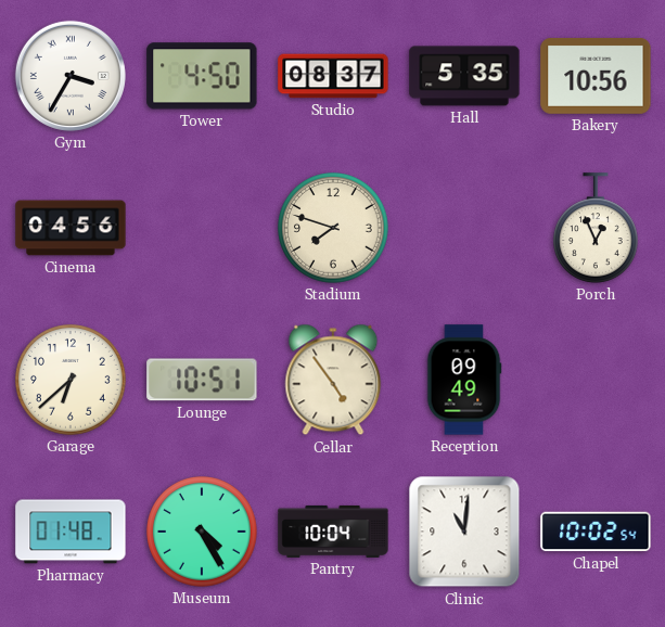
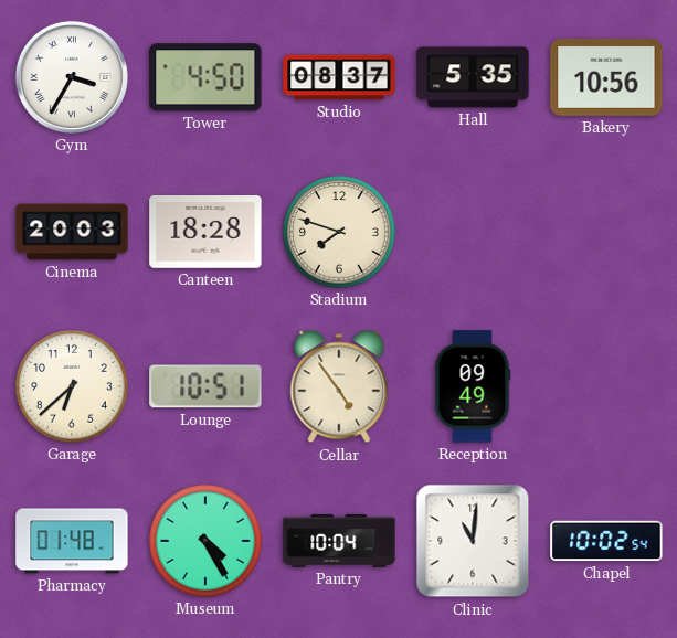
Cinema: 04:56 -> 20:03
Canteen: none -> 18:28
Porch: 12:56 -> none
